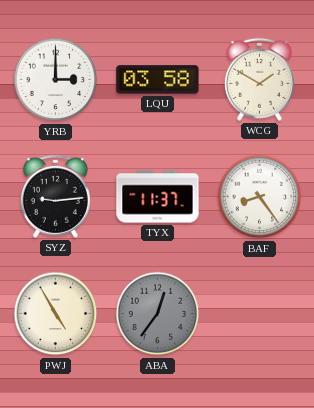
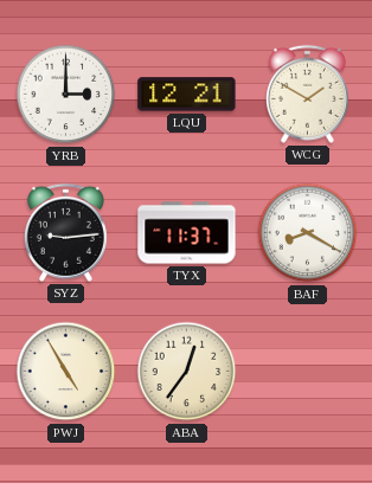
LQU: 03:58 -> 12:21
BAF: 8:24 -> 8:20
ABA dial: grey -> cream
